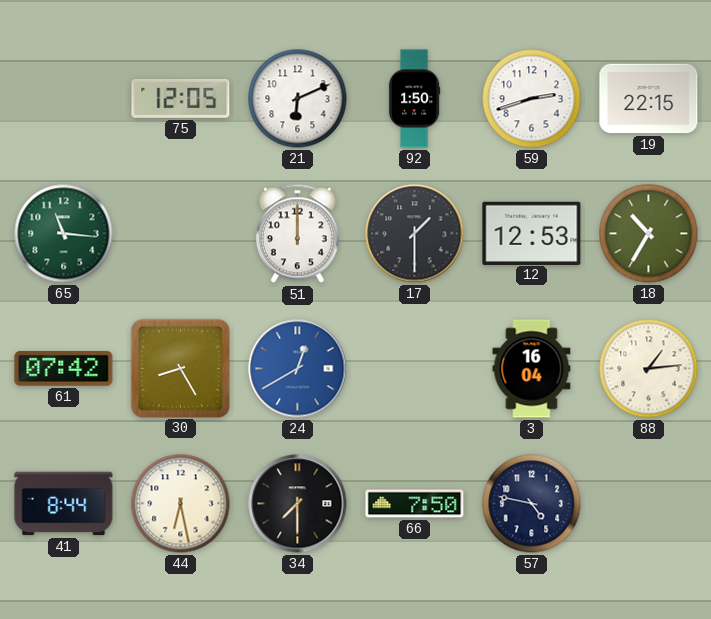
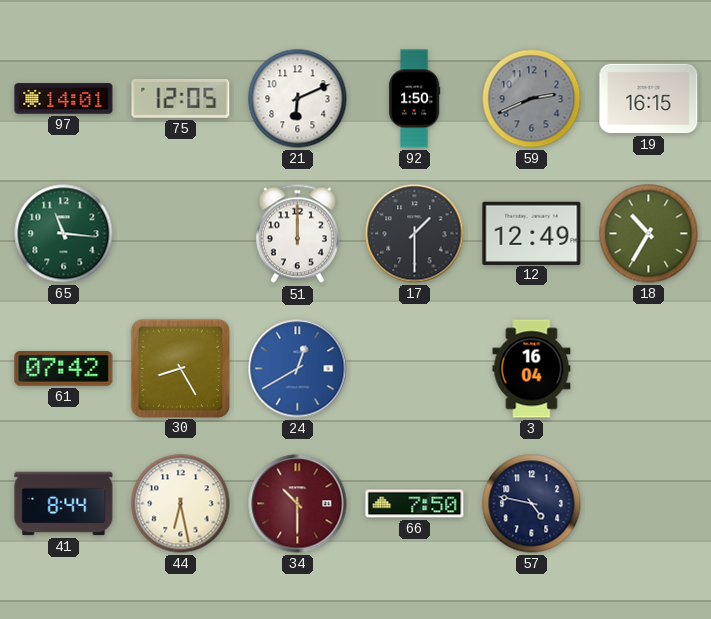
97: none -> 14:01
59: 2:42 -> 2:41
59 dial: white -> grey
19: 22:15 -> 16:15
12: 12:53 -> 12:49
88: 1:14 -> none
34: 7:30 -> 10:30
34 dial: black -> burgundy
